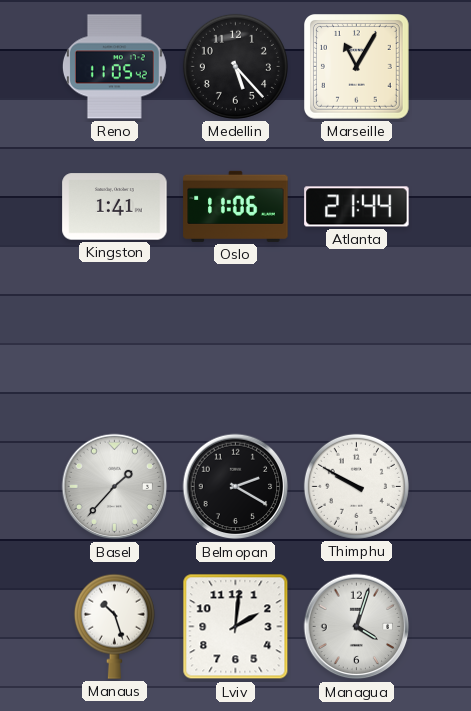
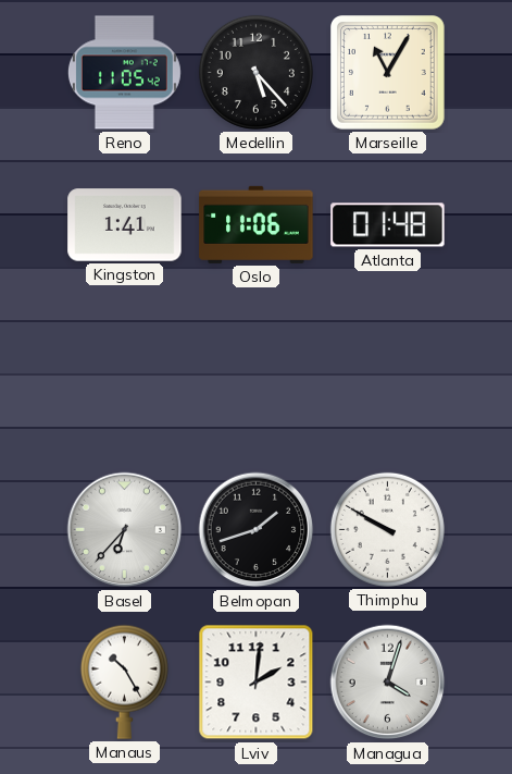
Atlanta: 21:44 -> 01:48
Basel: 1:37 -> 6:37
Belmopan: 2:20 -> 1:42
Manaus: 10:27 -> 10:25
